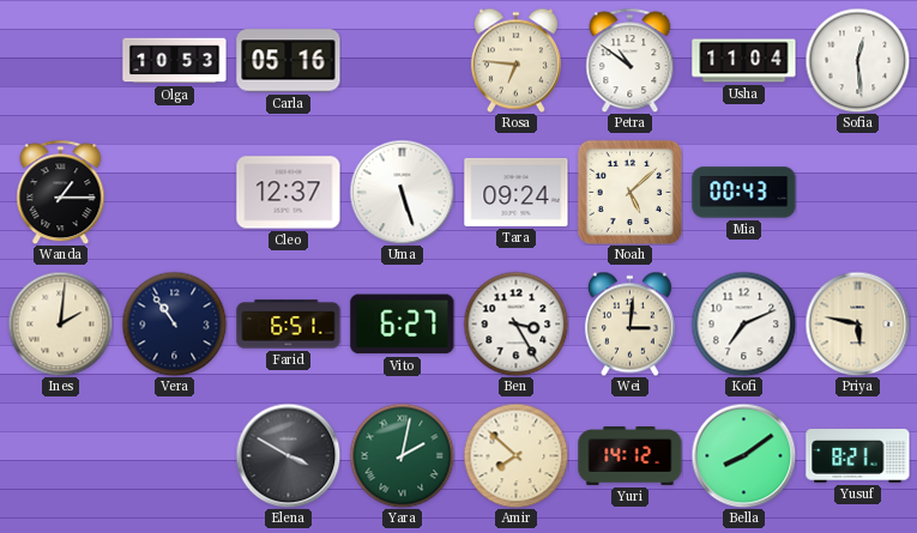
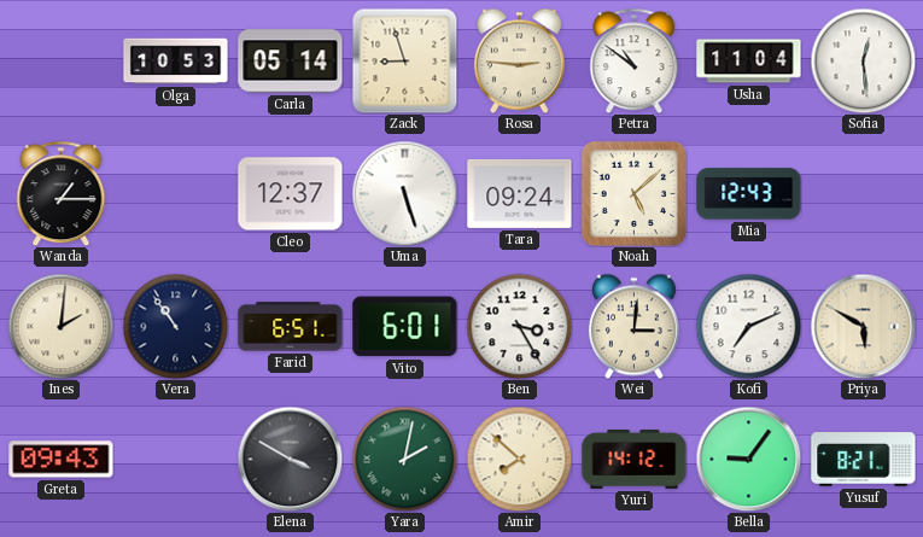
Carla: 05:16 -> 05:14
Zack: none -> 8:57
Rosa: 6:46 -> 2:46
Mia: 00:43 -> 12:43
Vito: 6:27 -> 6:01
Priya: 5:47 -> 5:50
Greta: none -> 09:43
Bella: 8:09 -> 9:06
